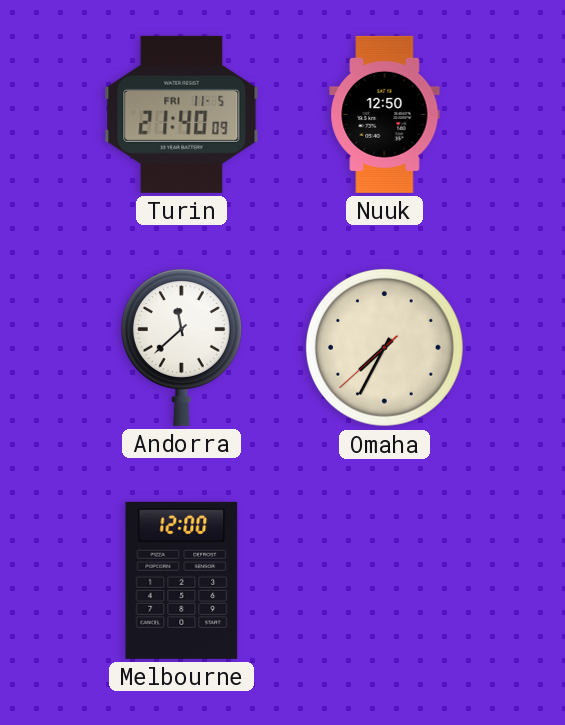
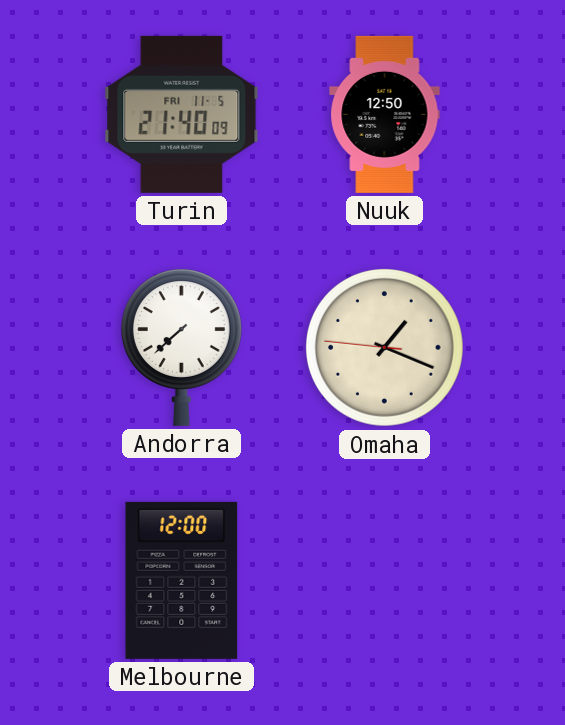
Andorra: 11:38 -> 7:38
Omaha: 7:34 -> 1:18
